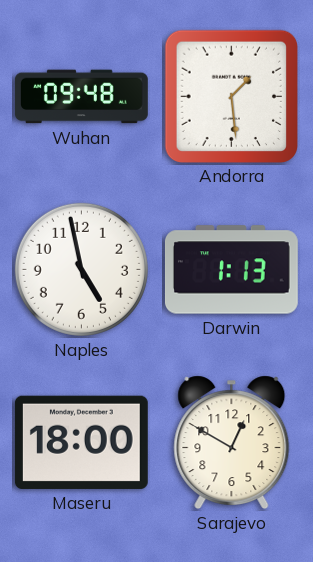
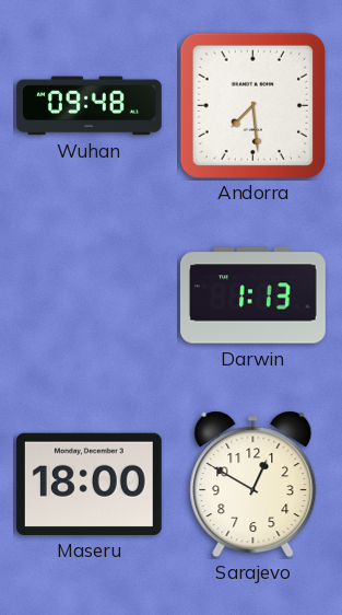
Andorra: 1:29 -> 7:29
Naples: 4:58 -> none
